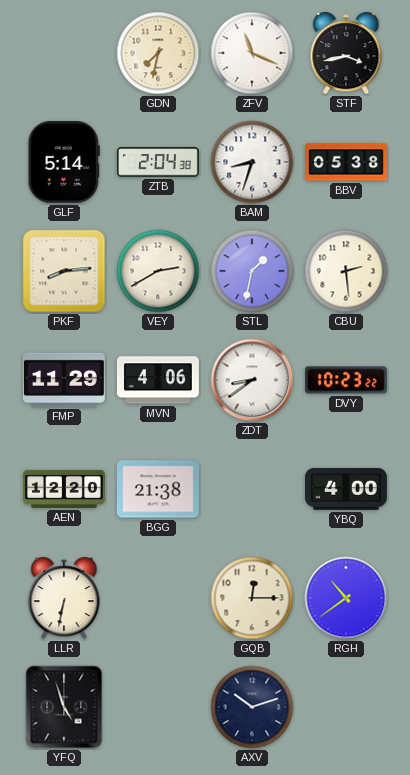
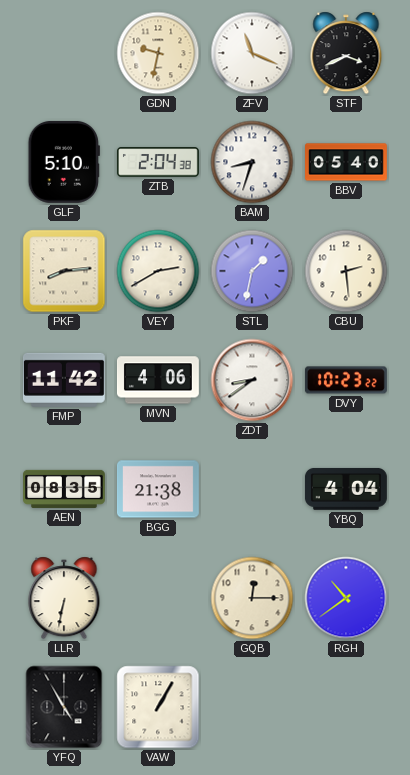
GDN: 7:32 -> 9:32
STF: 3:43 -> 3:41
GLF: 5:14 -> 5:10
BBV: 05:38 -> 05:40
FMP: 11:29 -> 11:42
AEN: 12:20 -> 08:35
YBQ: 4:00 -> 4:04
YFQ: 4:57 -> 4:55
VAW: none -> 1:05
AXV: 10:12 -> none
